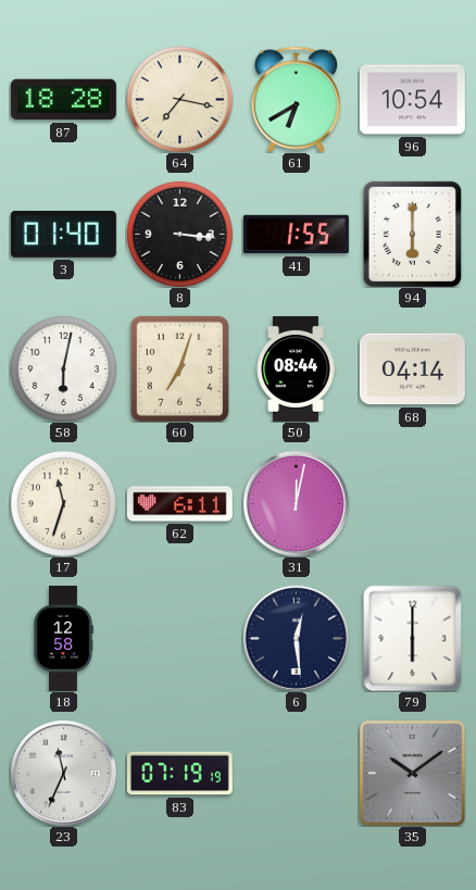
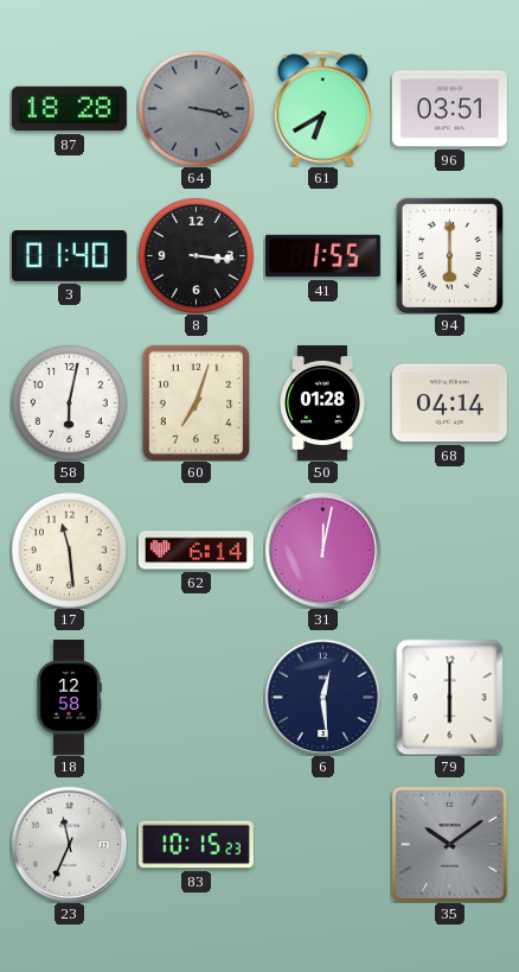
64: 7:17 -> 3:17
64 dial: cream -> grey
96: 10:54 -> 03:51
50: 08:44 -> 01:28
17: 11:33 -> 11:29
62: 6:11 -> 6:14
83: 07:19 -> 10:15
